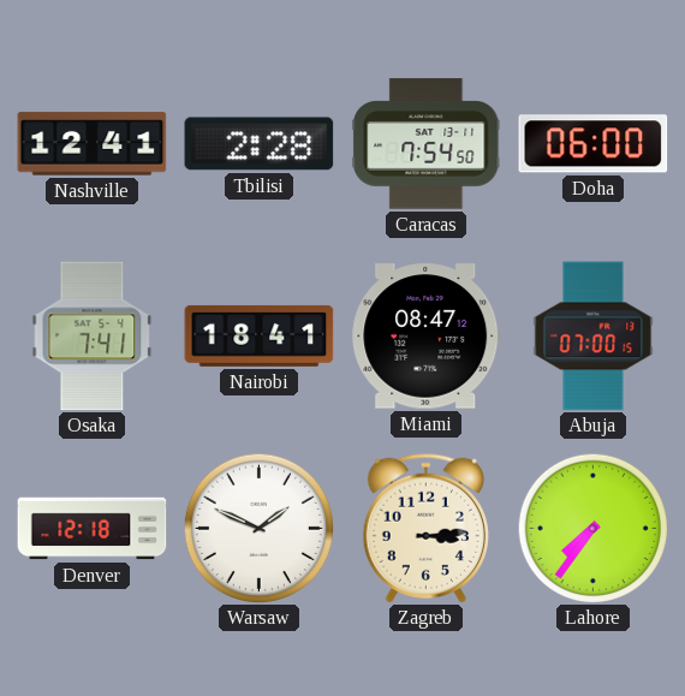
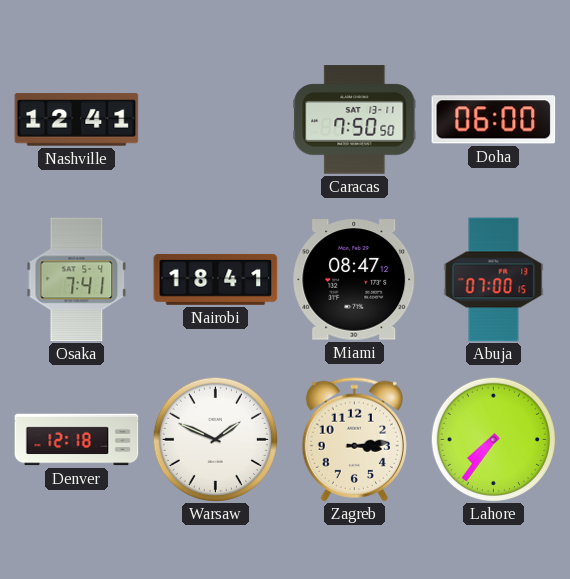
Tbilisi: 2:28 -> none
Caracas: 7:54 -> 7:50
